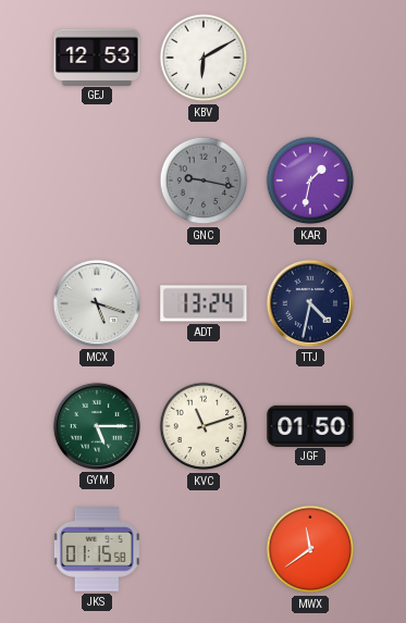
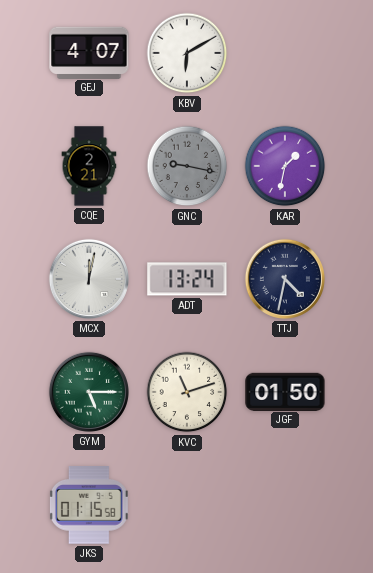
GEJ: 12:53 -> 4:07
CQE: none -> 2:21
MCX: 5:18 -> 12:02
MWX: 11:39 -> none
